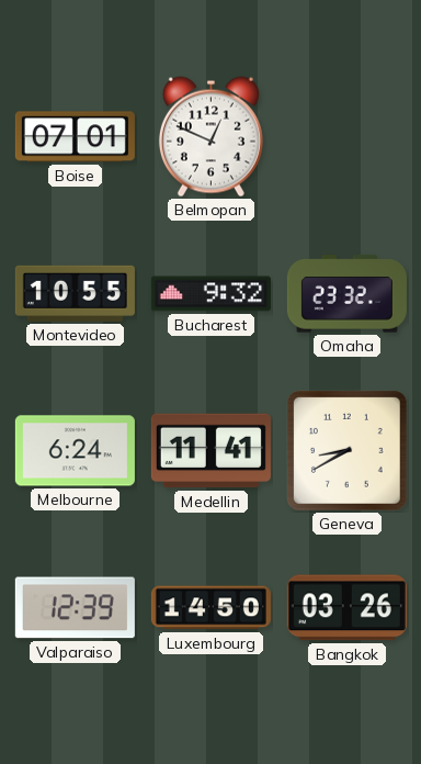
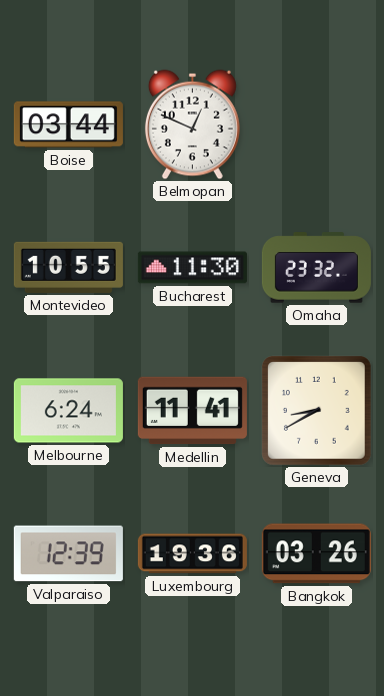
Boise: 07:01 -> 03:44
Bucharest: 9:32 -> 11:30
Luxembourg: 14:50 -> 19:36
